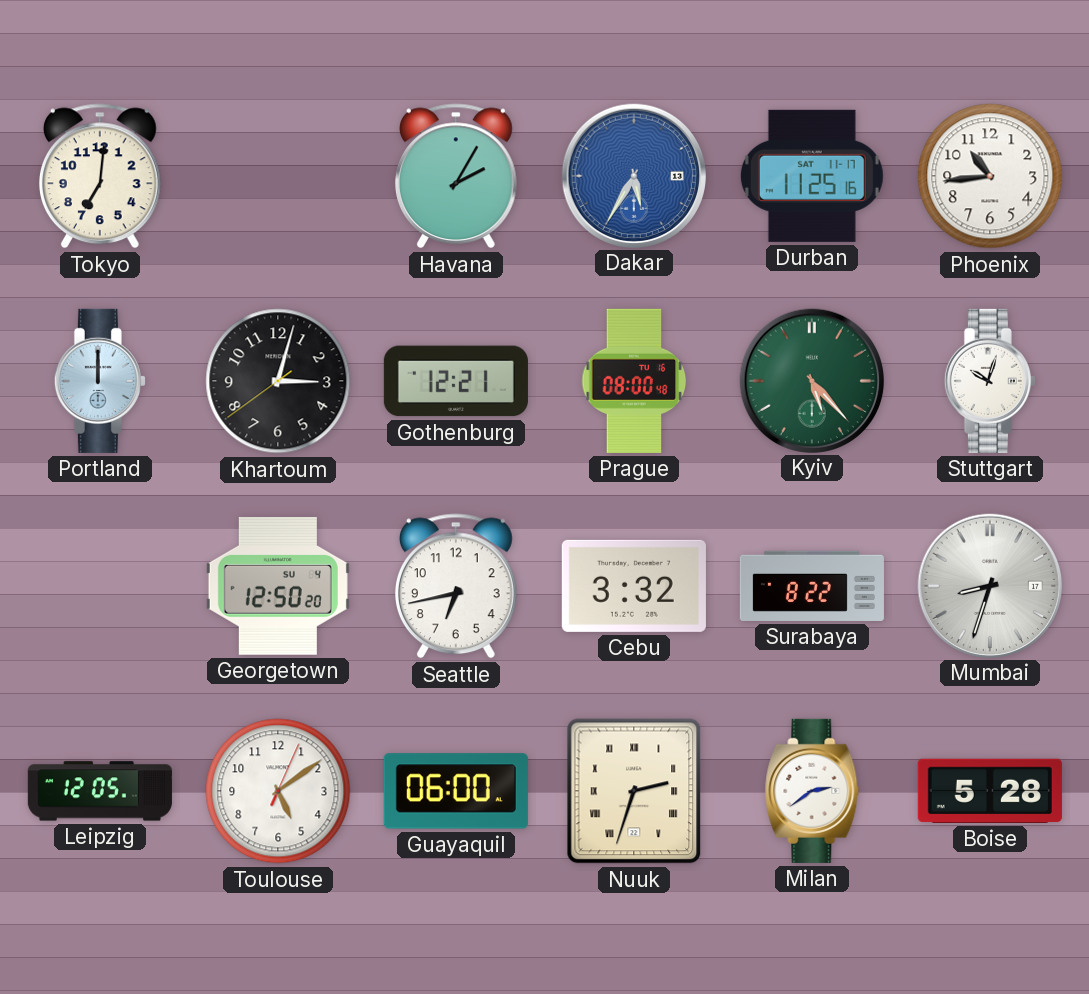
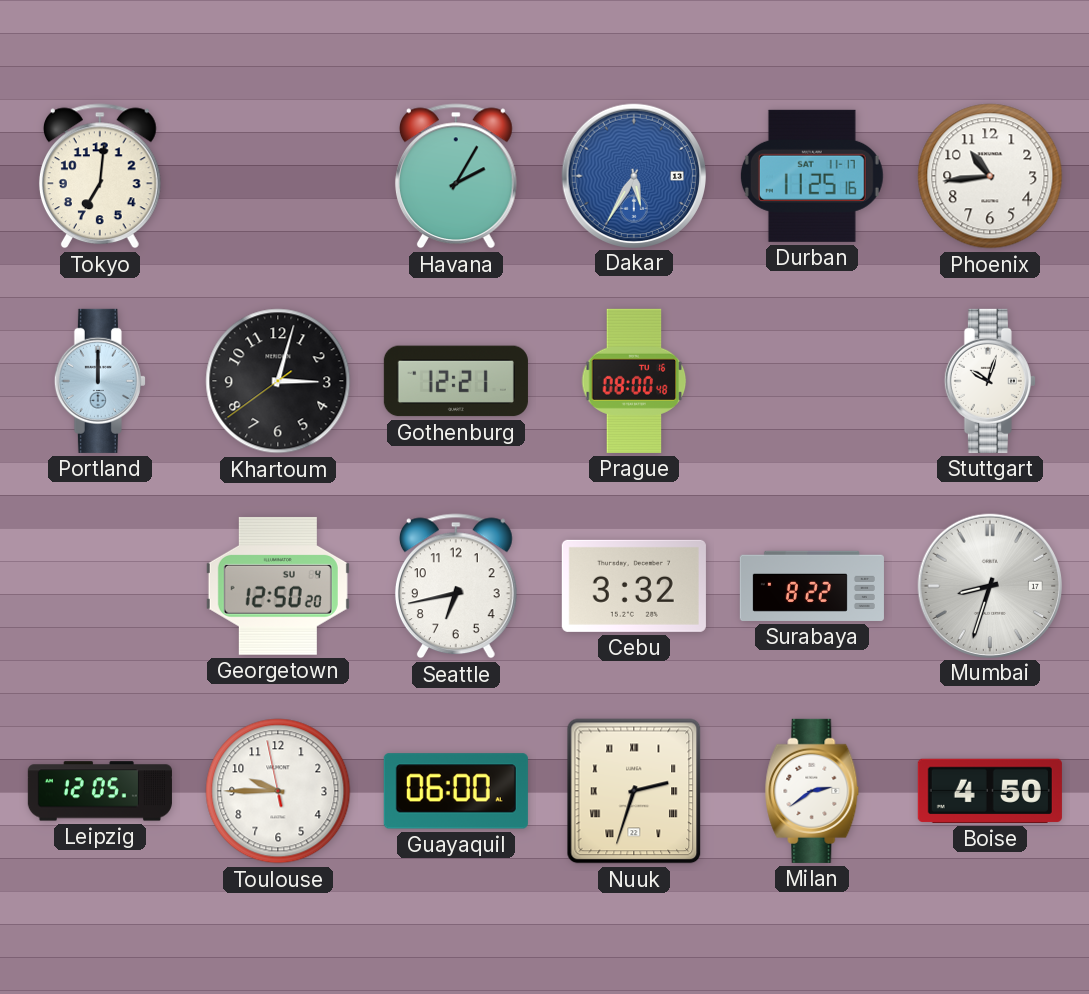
Kyiv: 5:23 -> none
Toulouse: 5:09 -> 9:44
Boise: 5:28 -> 4:50
